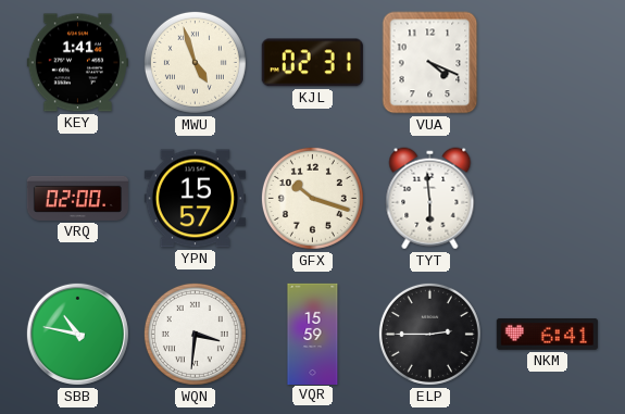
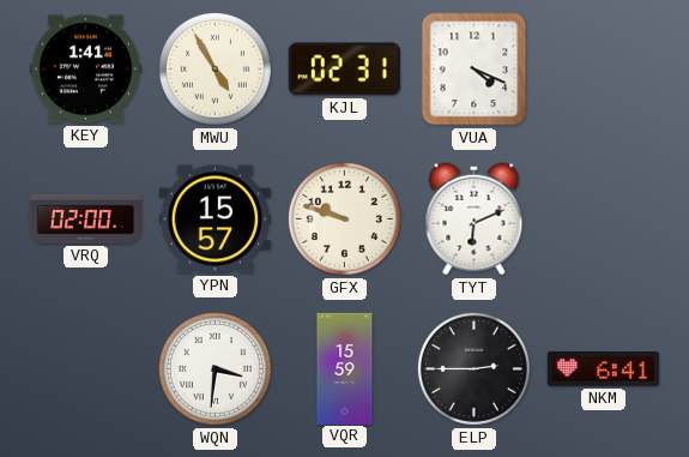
MWU: 4:57 -> 4:55
GFX: 10:18 -> 9:48
TYT: 5:59 -> 6:11
SBB: 10:47 -> none
